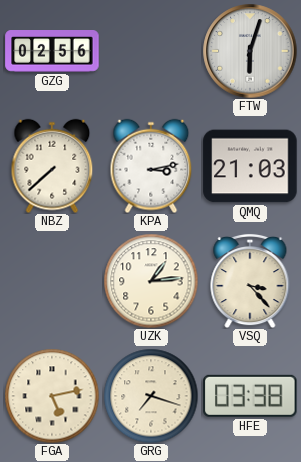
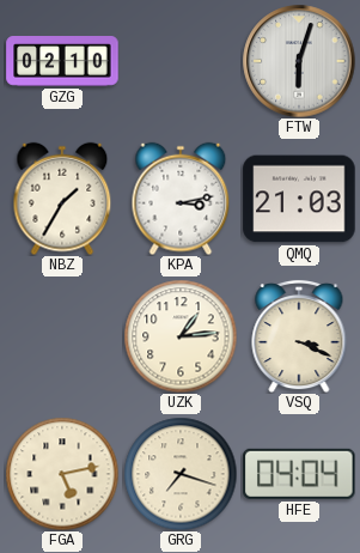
GZG: 02:56 -> 02:10
NBZ: 7:38 -> 1:35
VSQ: 3:23 -> 3:19
HFE: 03:38 -> 04:04
